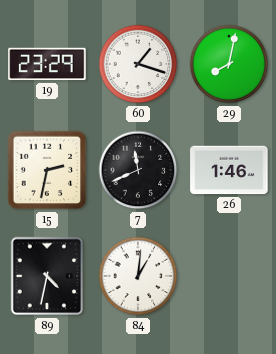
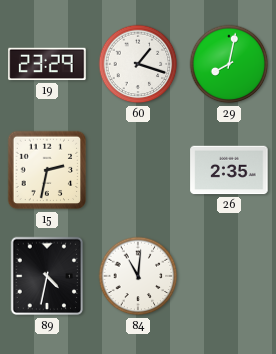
7: 11:41 -> none
26: 1:46 -> 2:35
84: 1:01 -> 11:01
